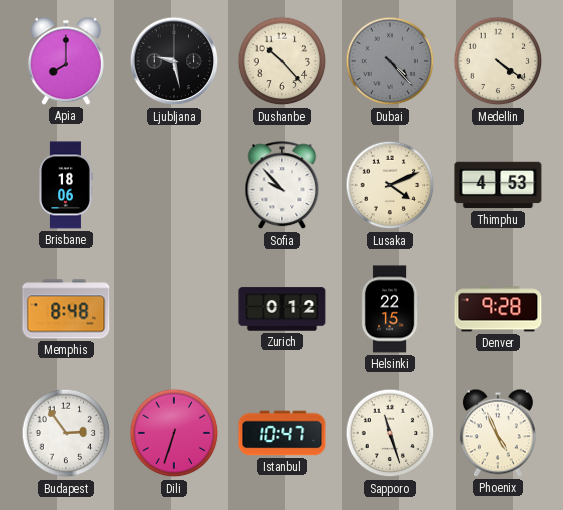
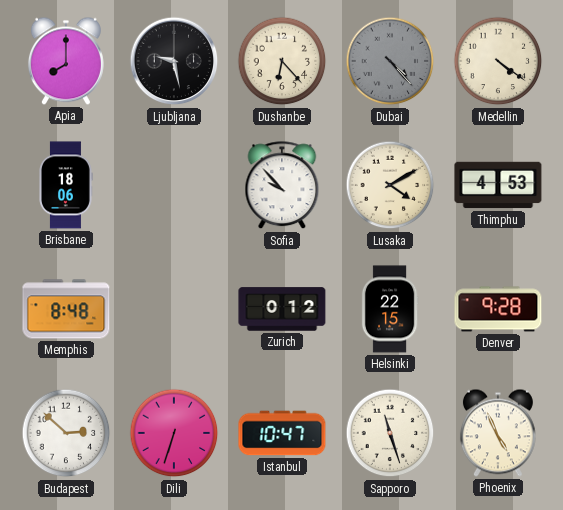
Dushanbe: 10:23 -> 6:23
Lusaka: 4:11 -> 4:10
Budapest: 2:54 -> 2:52
